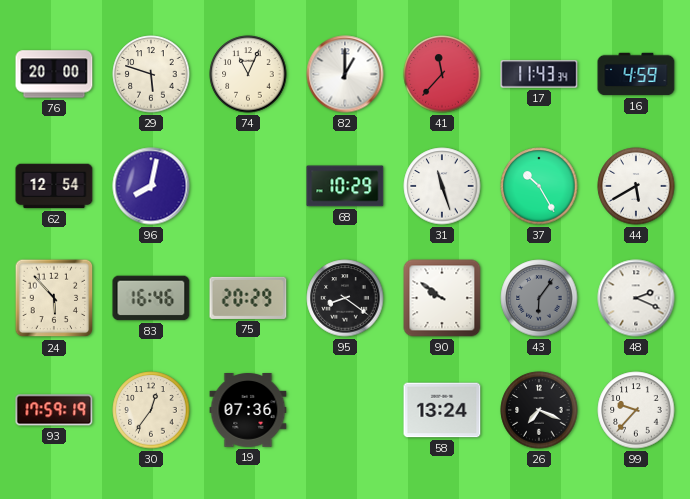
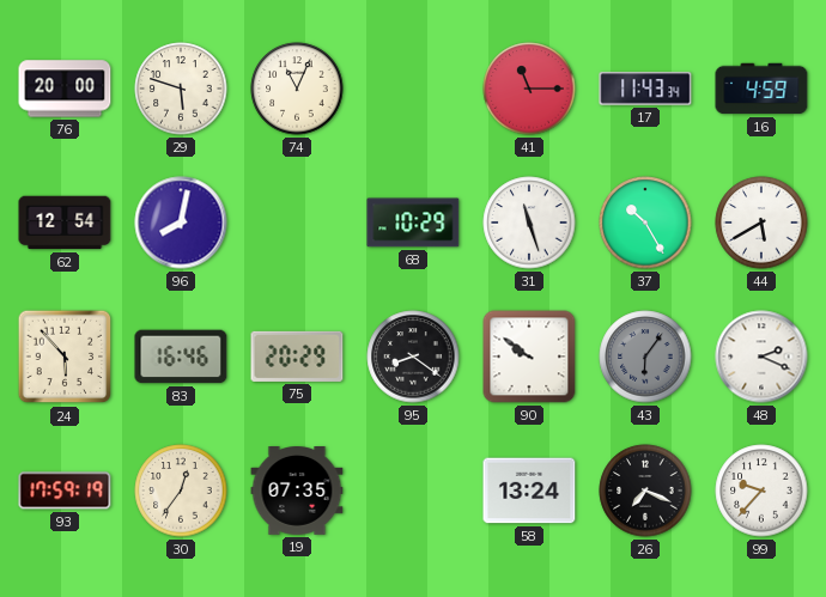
82: 1:00 -> none
41: 11:37 -> 11:15
19: 07:36 -> 07:35
